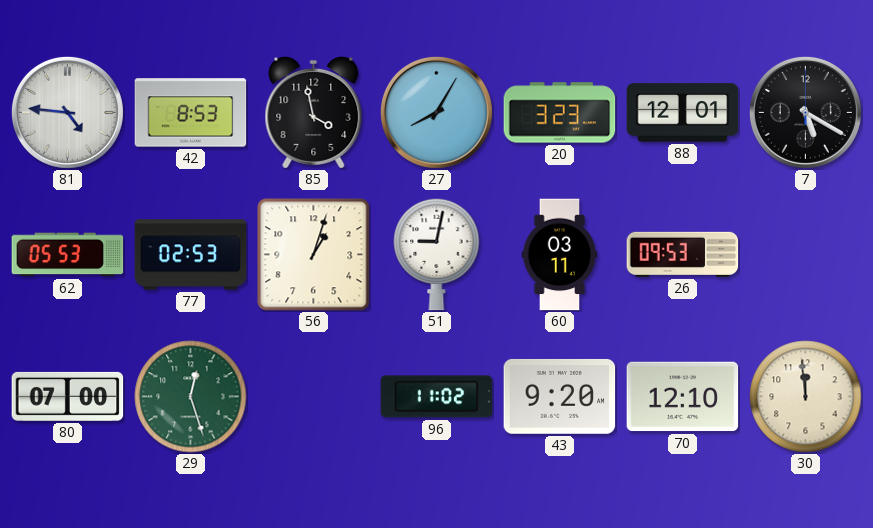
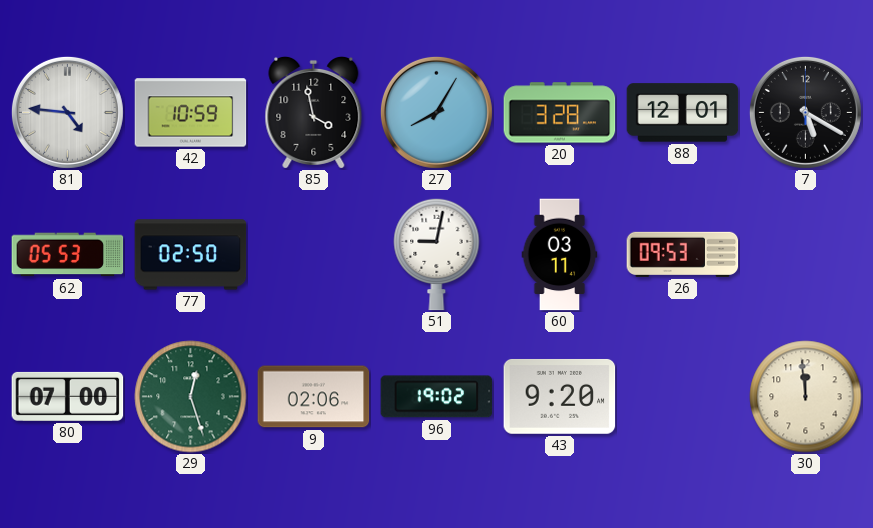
42: 8:53 -> 10:59
20: 3:23 -> 3:28
77: 02:53 -> 02:50
56: 1:03 -> none
9: none -> 02:06
96: 11:02 -> 19:02
70: 12:10 -> none
